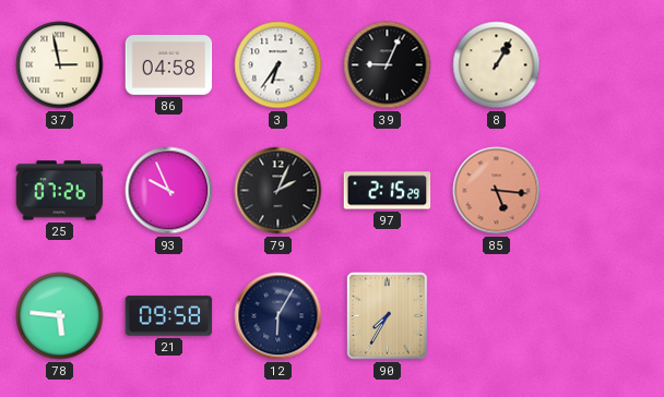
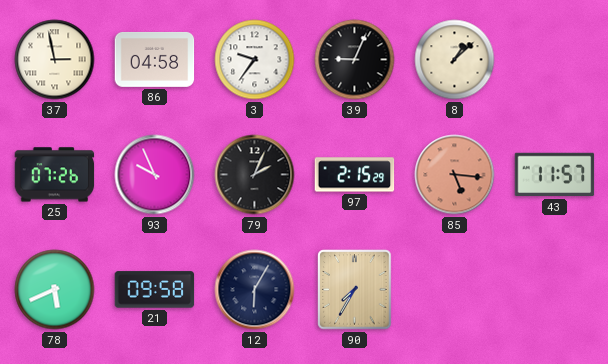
3: 6:36 -> 9:36
8: 1:05 -> 1:08
43: none -> 11:57
78: 5:46 -> 5:41
